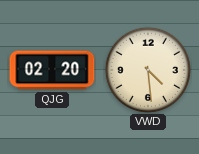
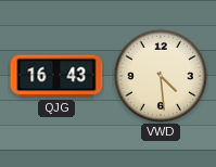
QJG: 02:20 -> 16:43
